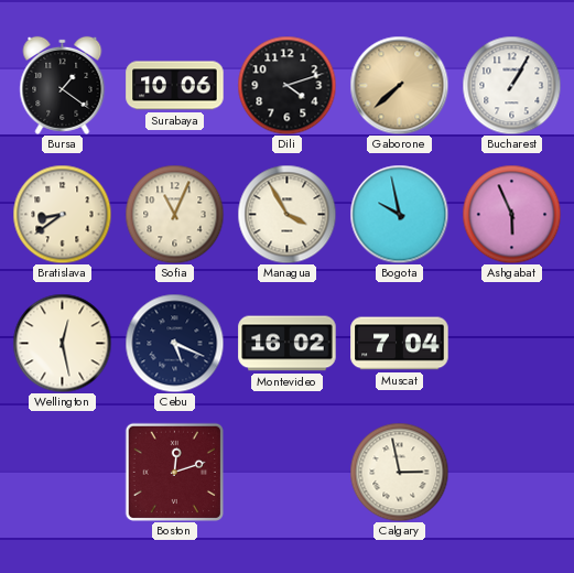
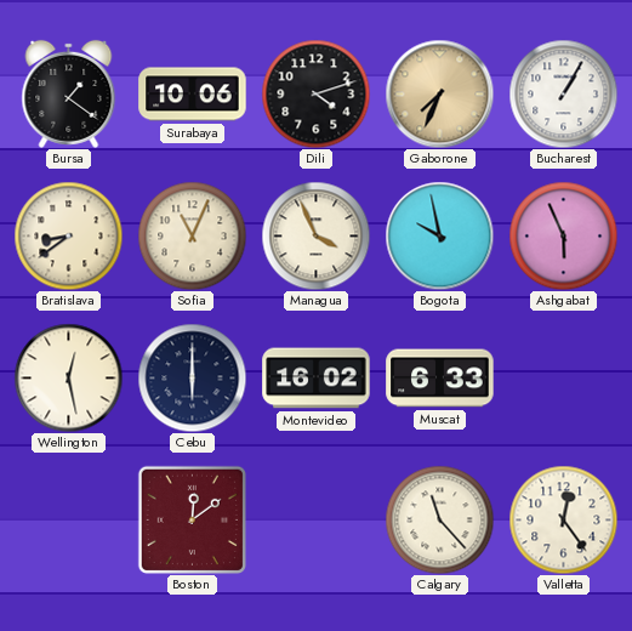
Gaborone: 7:38 -> 7:34
Managua: 3:55 -> 3:56
Cebu: 5:19 -> 6:00
Muscat: 7:04 -> 6:33
Boston: 12:12 -> 12:09
Calgary: 2:58 -> 11:23
Valletta: none -> 12:24
